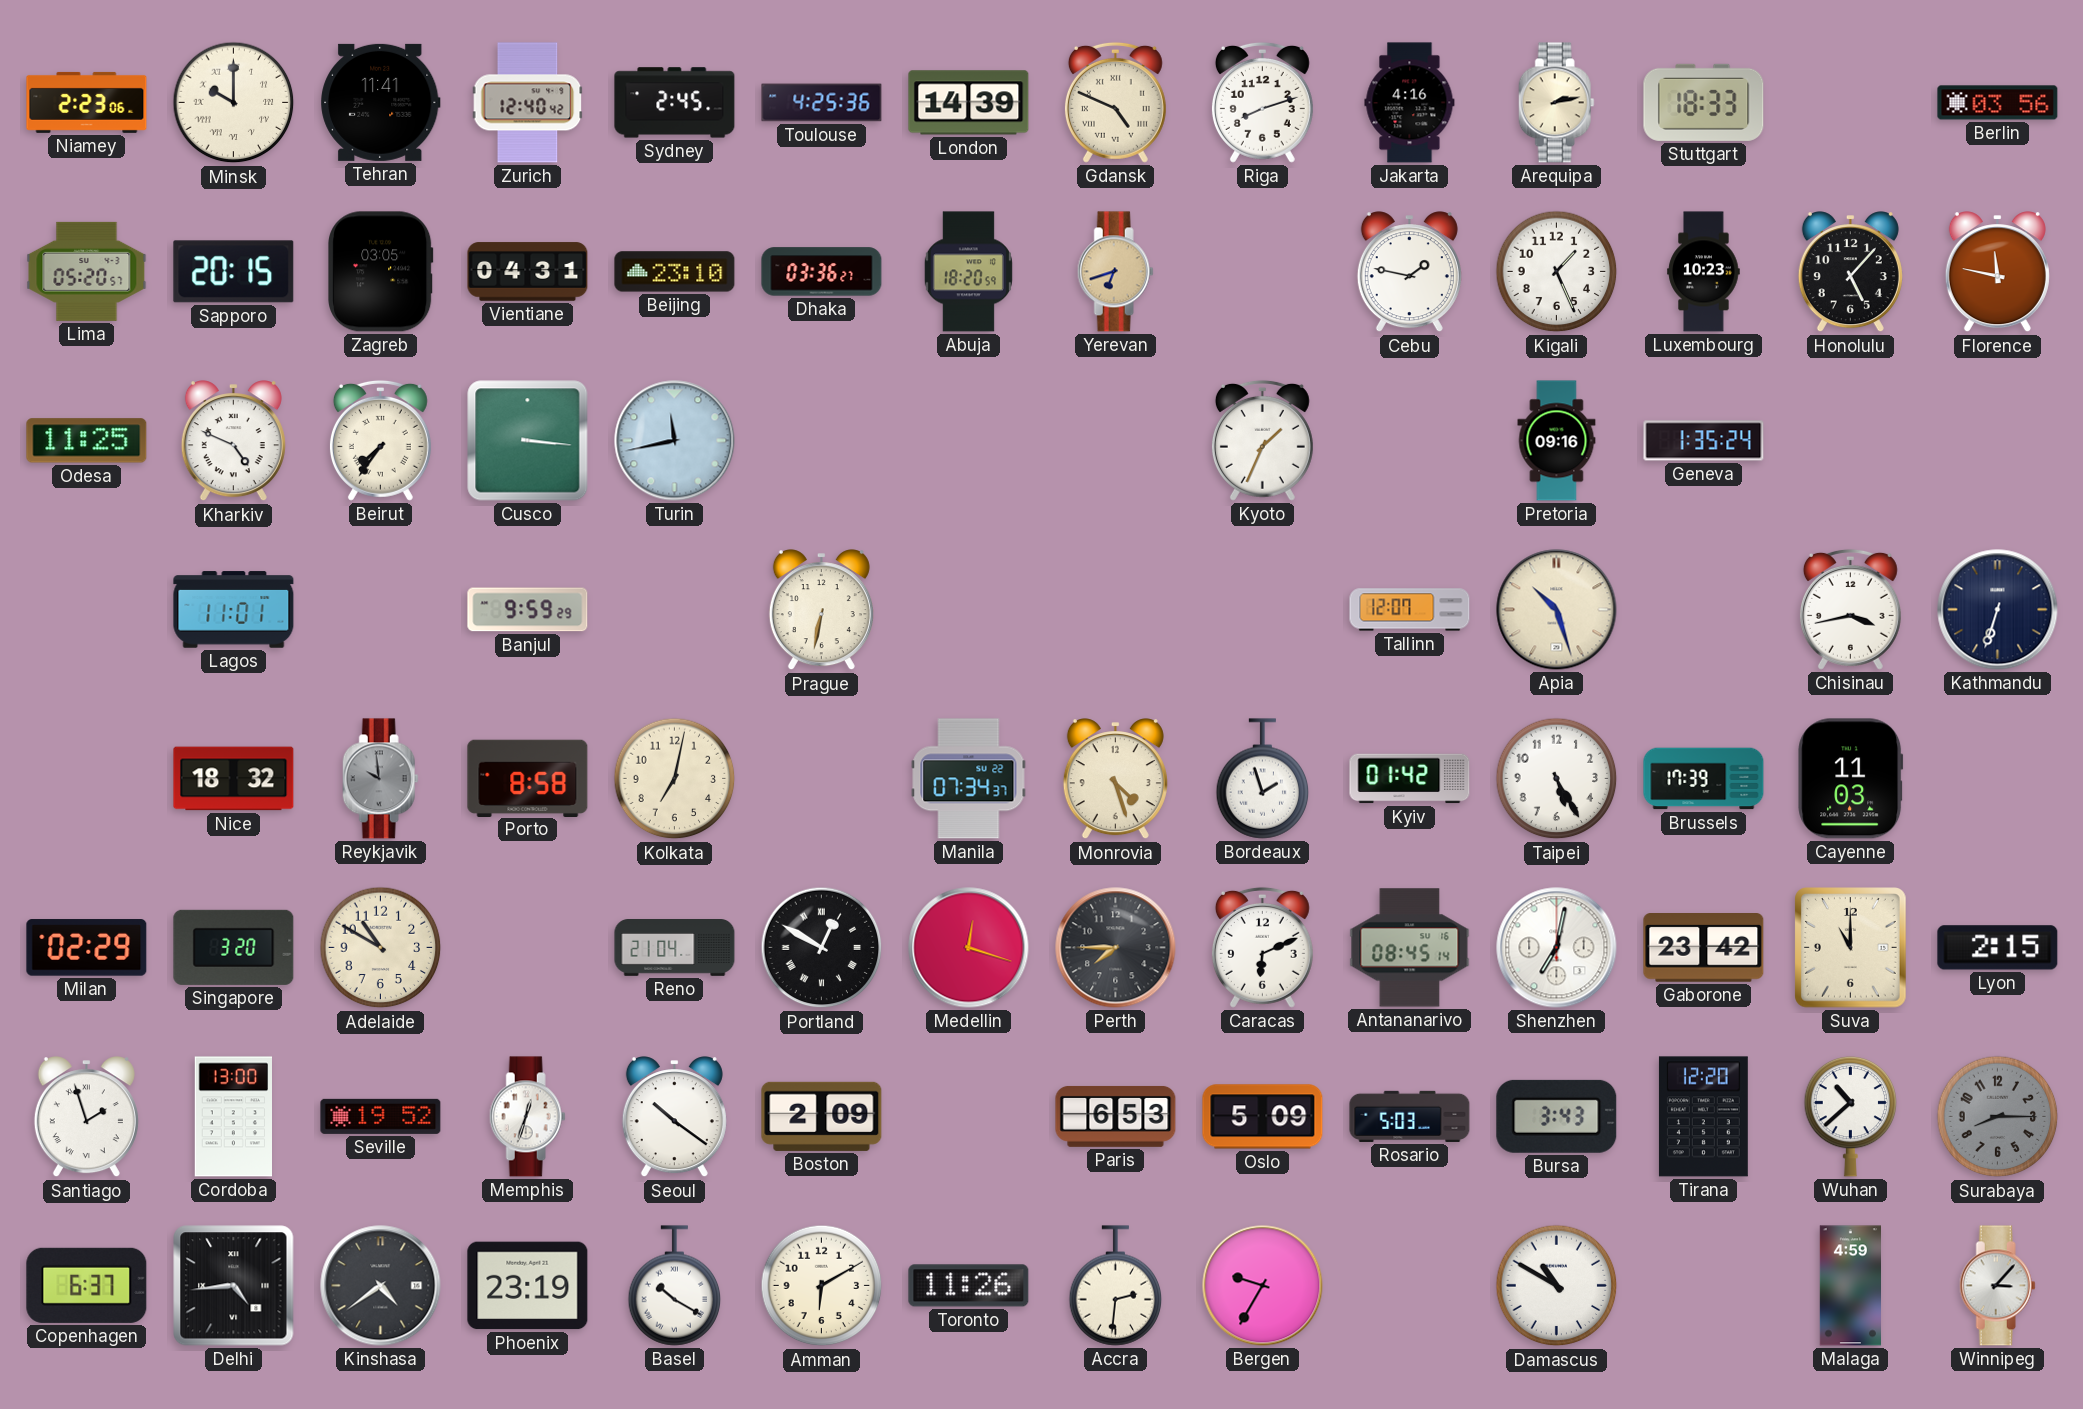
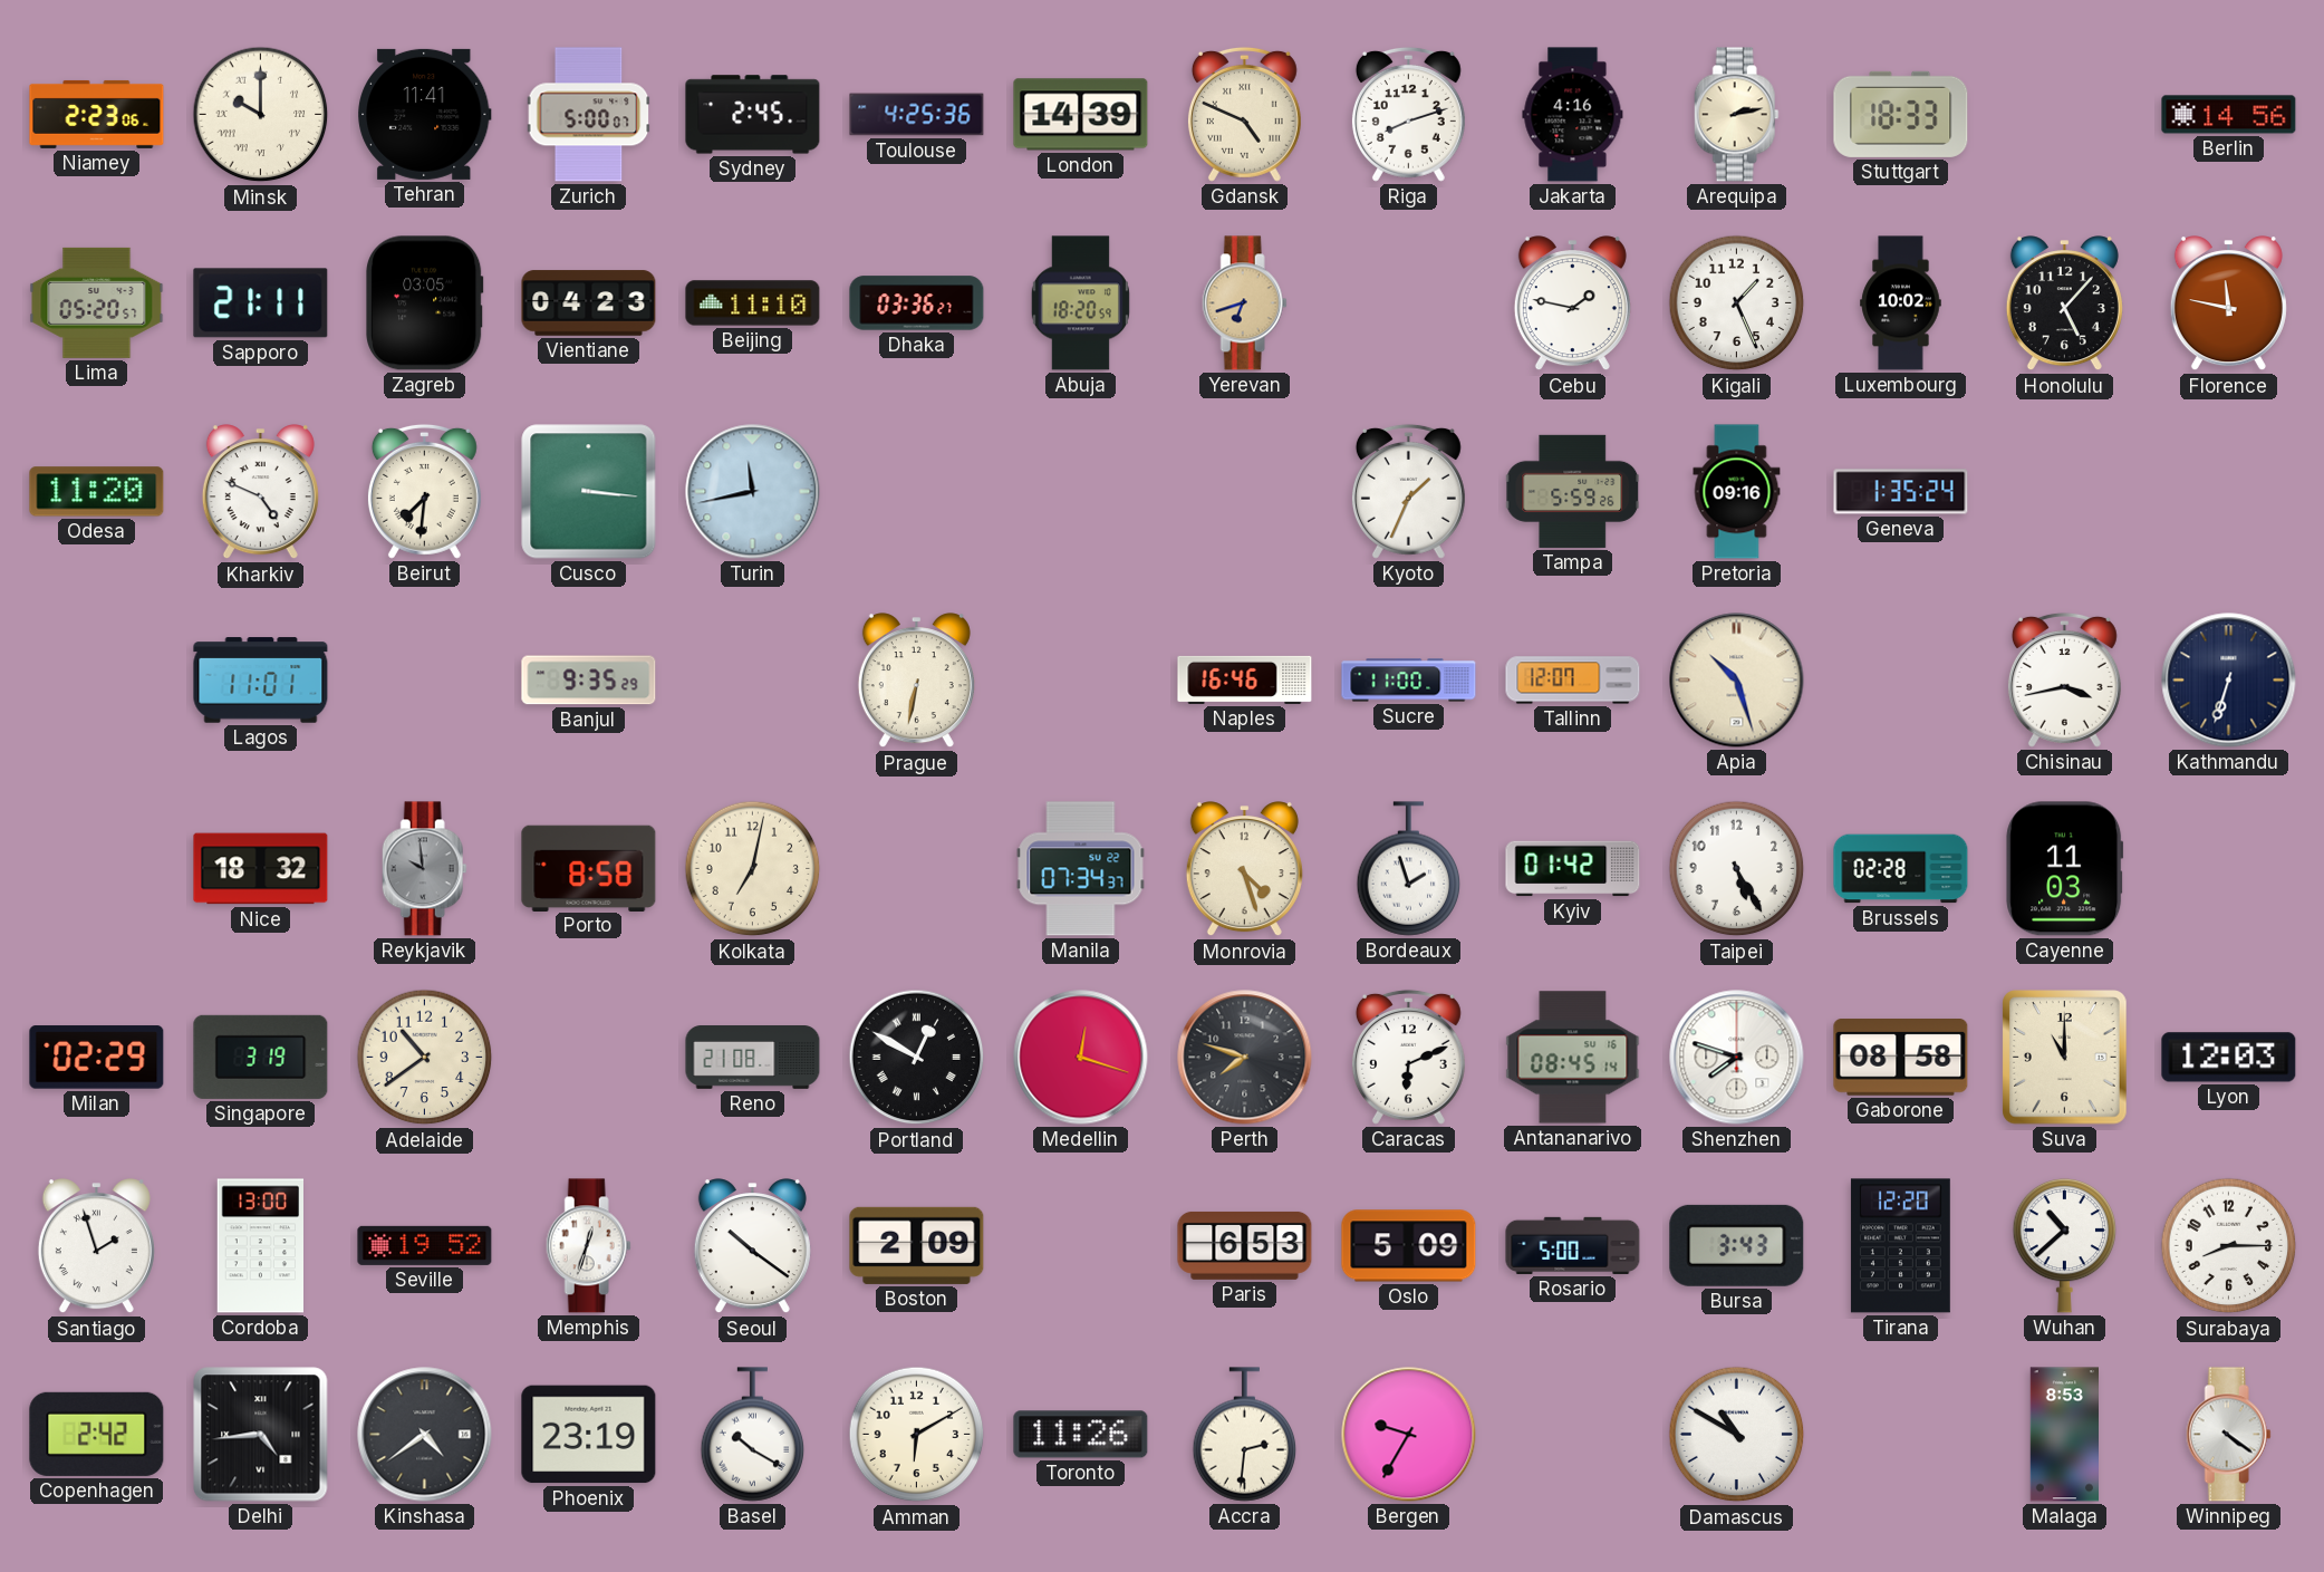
Zurich: 12:40 -> 5:00
Berlin: 03:56 -> 14:56
Sapporo: 20:15 -> 21:11
Vientiane: 04:31 -> 04:23
Beijing: 23:10 -> 11:10
Luxembourg: 10:23 -> 10:02
Odesa: 11:25 -> 11:20
Beirut: 7:36 -> 7:31
Tampa: none -> 5:59
Banjul: 9:59 -> 9:35
Naples: none -> 16:46
Sucre: none -> 11:00
Brussels: 17:39 -> 02:28
Singapore: 3:20 -> 3:19
Adelaide: 10:50 -> 10:39
Reno: 21:04 -> 21:08
Perth: 7:45 -> 7:48
Shenzhen: 7:02 -> 7:48
Gaborone: 23:42 -> 08:58
Lyon: 2:15 -> 12:03
Rosario: 5:03 -> 5:00
Surabaya dial: grey -> white
Copenhagen: 6:37 -> 2:42
Malaga: 4:59 -> 8:53
Winnipeg: 3:07 -> 4:21
